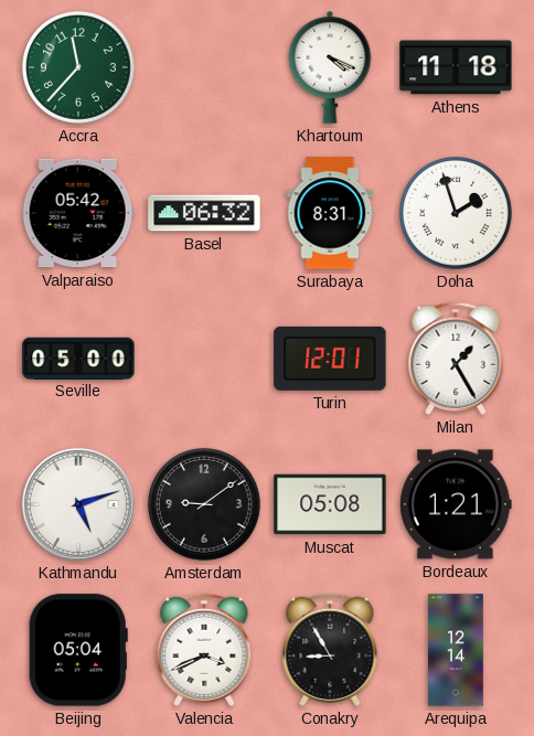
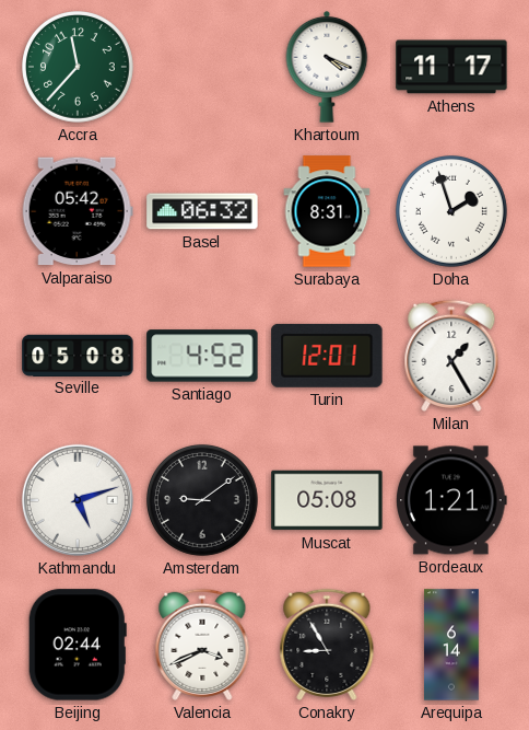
Athens: 11:18 -> 11:17
Seville: 05:00 -> 05:08
Santiago: none -> 4:52
Beijing: 05:04 -> 02:44
Arequipa: 12:14 -> 6:14
